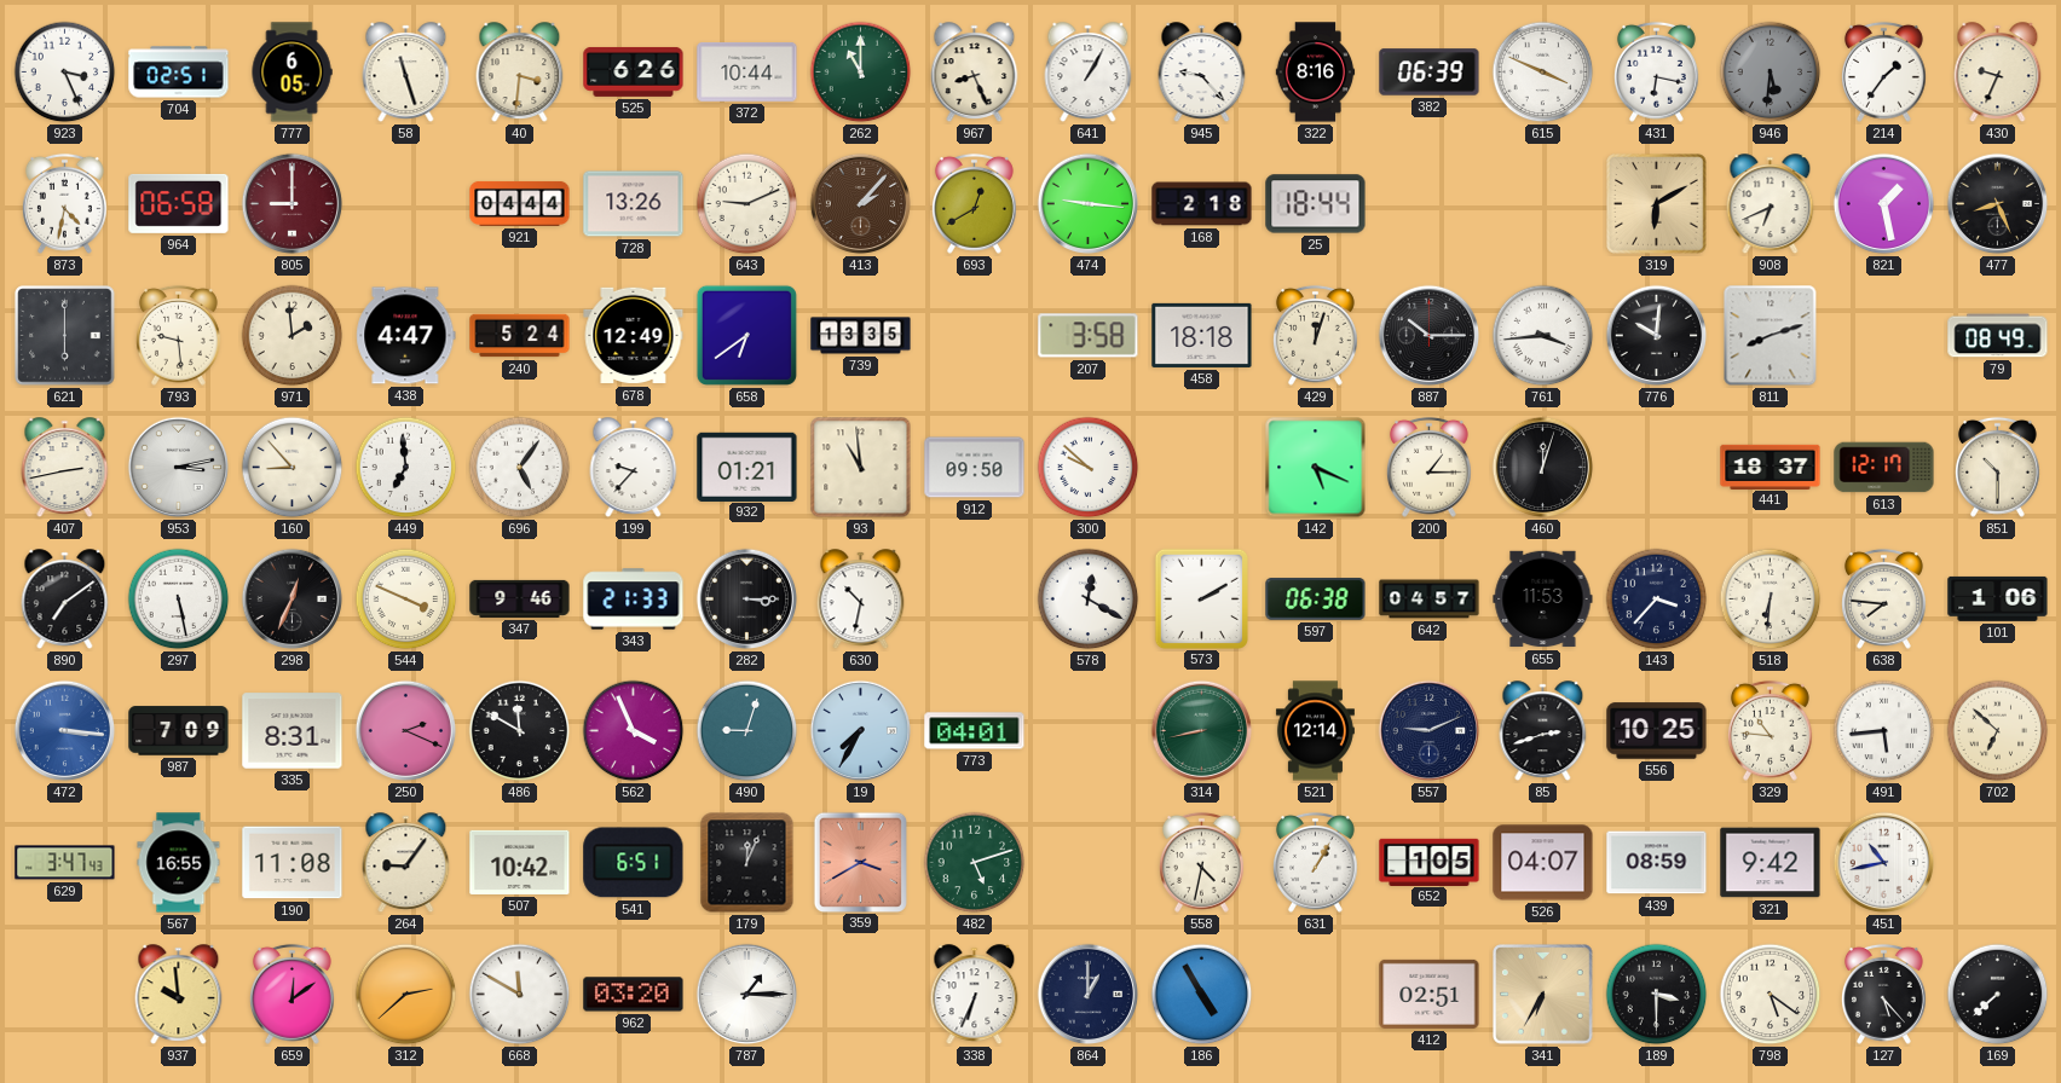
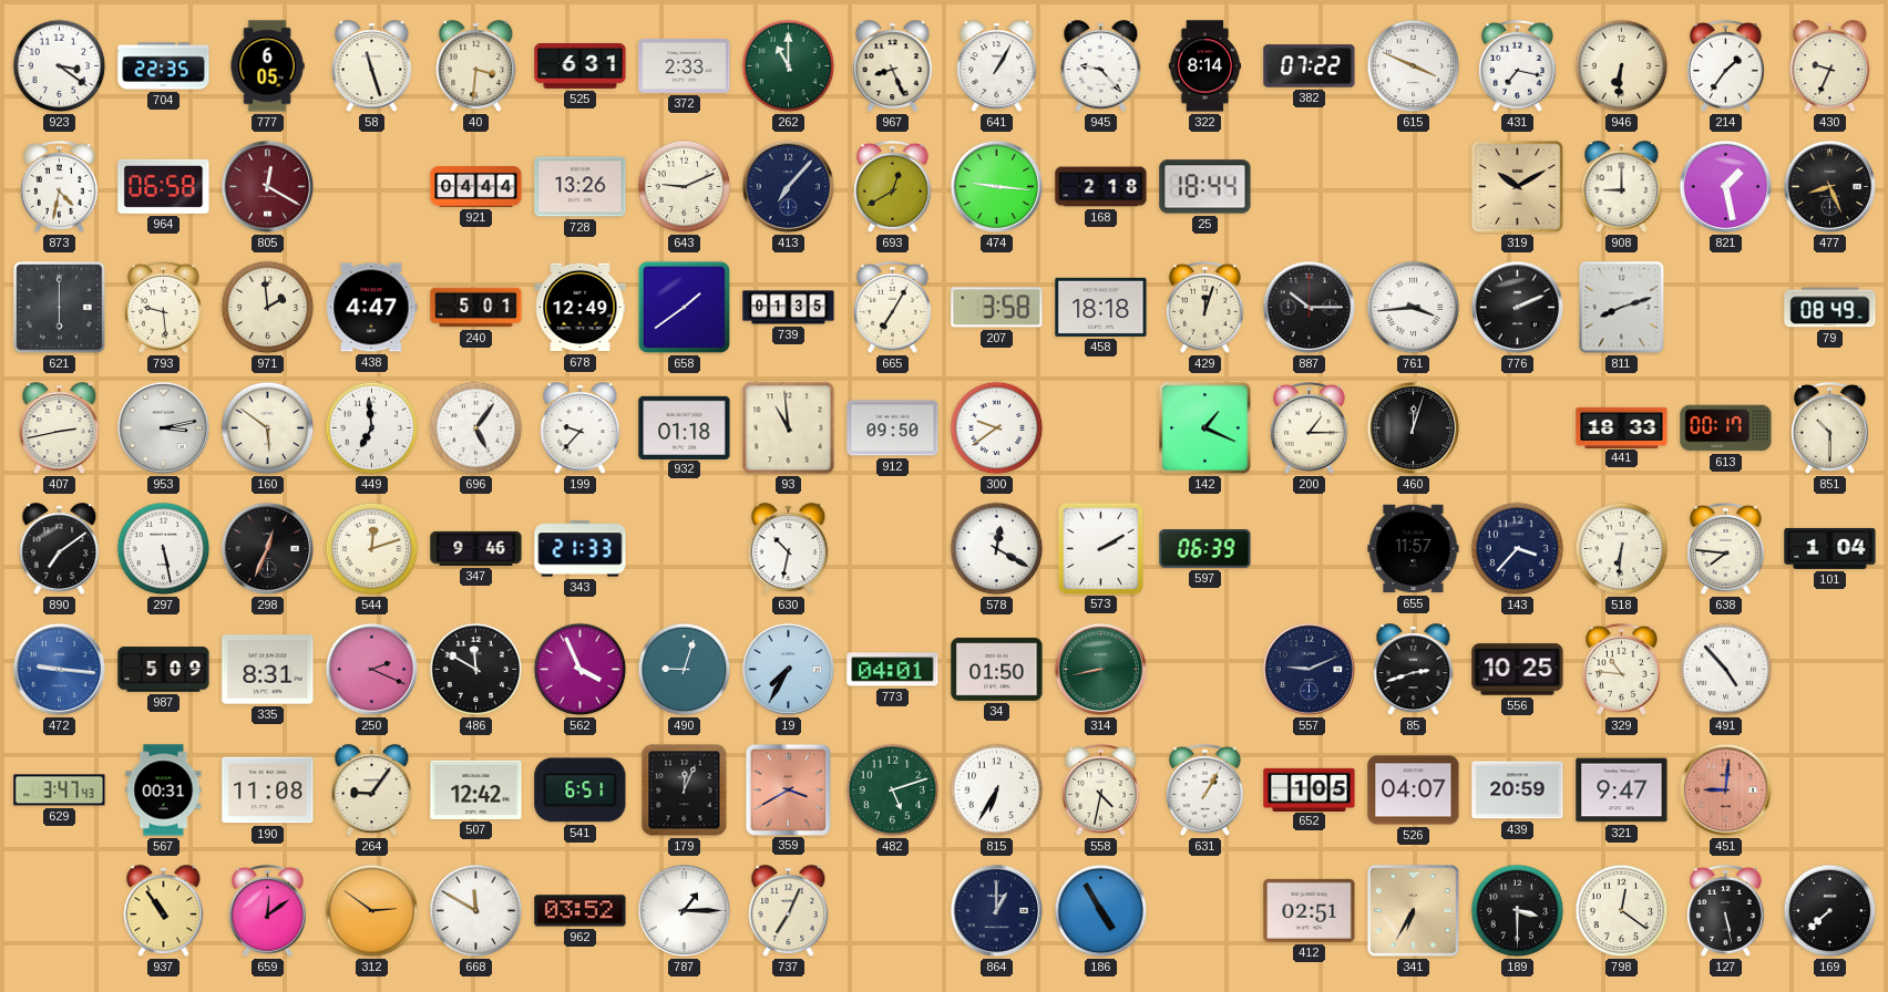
923: 3:26 -> 3:21
704: 02:51 -> 22:35
525: 6:26 -> 6:31
372: 10:44 -> 2:33
322: 8:16 -> 8:14
382: 06:39 -> 07:22
431: 6:17 -> 7:17
946: 5:31 -> 6:31
946 dial: grey -> cream
805: 9:00 -> 12:20
413: 2:07 -> 7:07
413 dial: brown -> navy
319: 6:10 -> 10:10
908: 6:41 -> 9:00
240: 5:24 -> 5:01
658: 6:39 -> 1:39
739: 13:35 -> 01:35
665: none -> 7:05
776: 10:01 -> 2:11
160: 8:53 -> 5:51
932: 01:21 -> 01:18
300: 9:52 -> 9:39
142: 5:19 -> 1:19
441: 18:37 -> 18:33
613: 12:17 -> 00:17
544: 3:49 -> 12:12
282: 3:15 -> none
597: 06:38 -> 06:39
642: 04:57 -> none
655: 11:53 -> 11:57
101: 1:06 -> 1:04
472: 3:16 -> 9:16
987: 7:09 -> 5:09
34: none -> 01:50
521: 12:14 -> none
491: 5:44 -> 4:53
702: 6:52 -> none
567: 16:55 -> 00:31
507: 10:42 -> 12:42
815: none -> 6:35
439: 08:59 -> 20:59
321: 9:42 -> 9:47
451: 10:43 -> 9:01
451 dial: white -> salmon
937: 9:59 -> 10:54
312: 2:38 -> 2:51
962: 03:20 -> 03:52
737: none -> 7:04
338: 6:34 -> none
798: 5:21 -> 12:21
127: 5:23 -> 5:28
